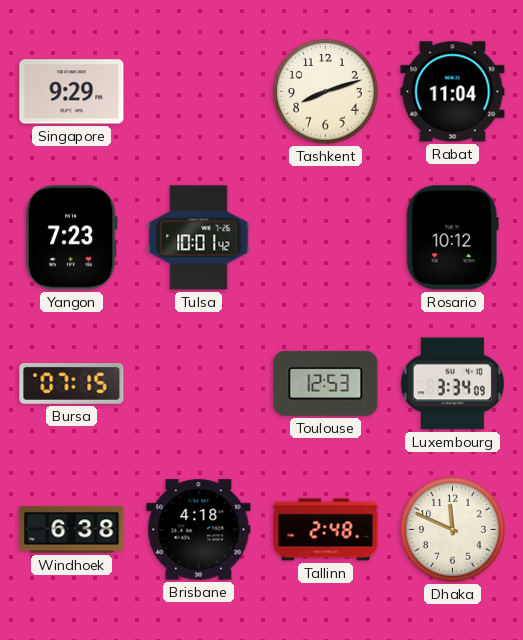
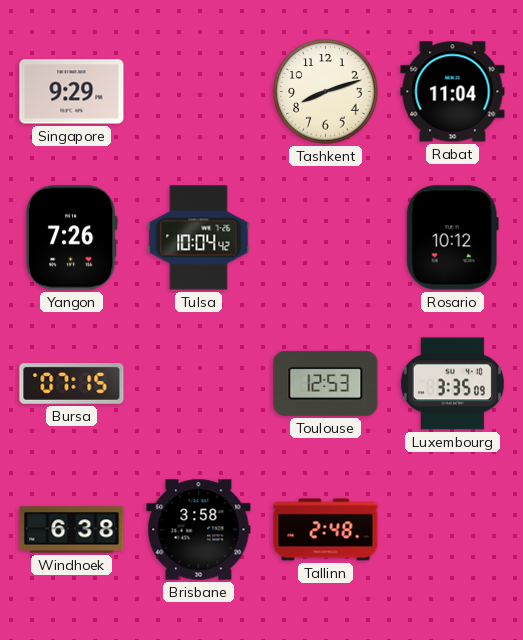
Yangon: 7:23 -> 7:26
Tulsa: 10:01 -> 10:04
Luxembourg: 3:34 -> 3:35
Brisbane: 4:18 -> 3:58
Dhaka: 11:49 -> none
